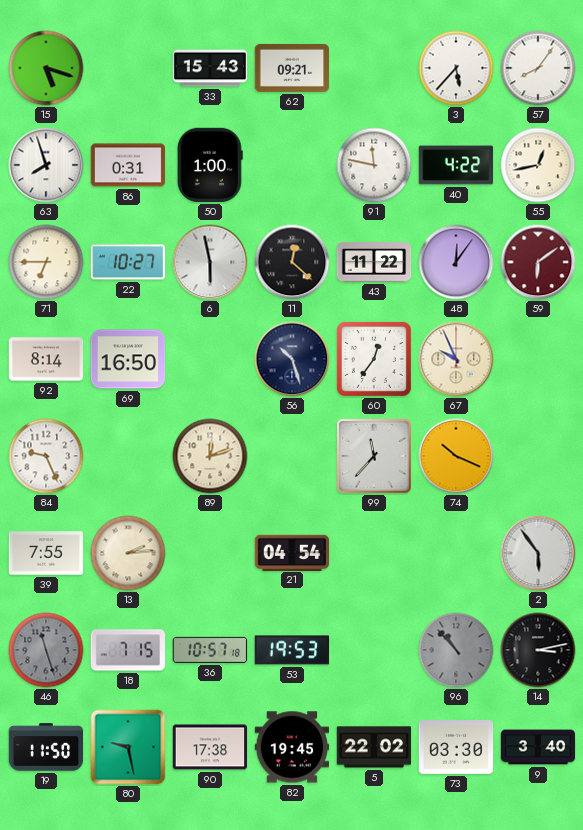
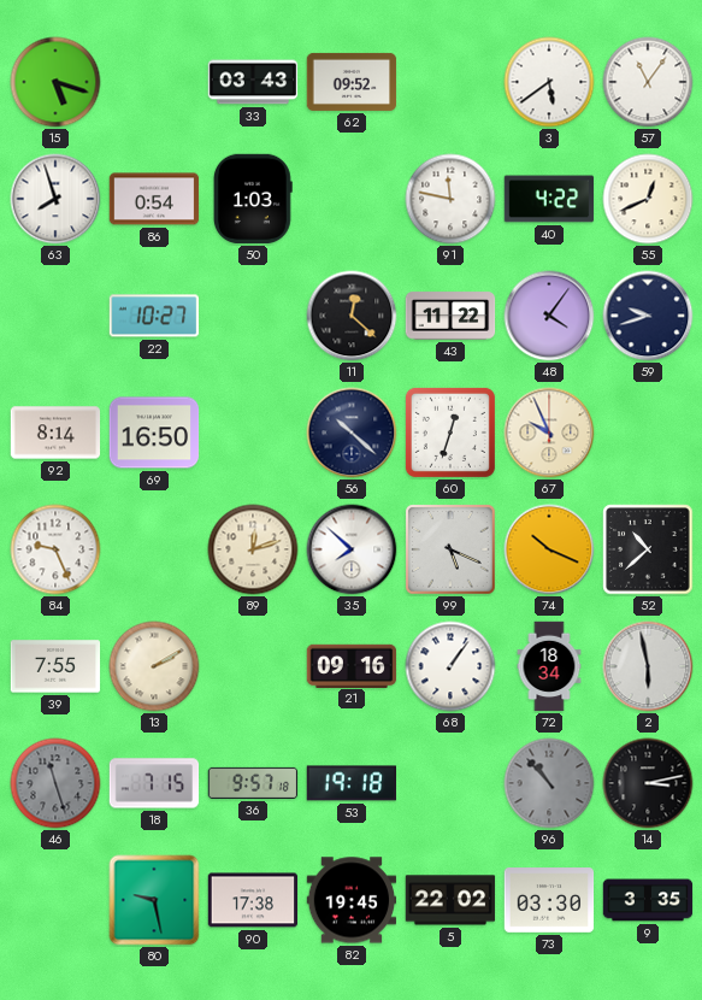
33: 15:43 -> 03:43
62: 09:21 -> 09:52
3: 5:37 -> 5:39
57: 8:06 -> 11:06
86: 0:31 -> 0:54
50: 1:00 -> 1:03
55: 12:43 -> 12:41
71: 6:45 -> none
6: 5:58 -> none
48: 12:06 -> 4:06
59: 6:09 -> 9:42
59 dial: burgundy -> navy
56: 10:27 -> 10:22
60: 12:36 -> 12:33
35: none -> 7:52
99: 11:37 -> 5:19
52: none -> 10:38
13: 2:14 -> 2:10
21: 04:54 -> 09:16
68: none -> 1:06
72: none -> 18:34
2: 5:54 -> 5:58
36: 10:57 -> 9:57
53: 19:53 -> 19:18
19: 11:50 -> none
9: 3:40 -> 3:35
